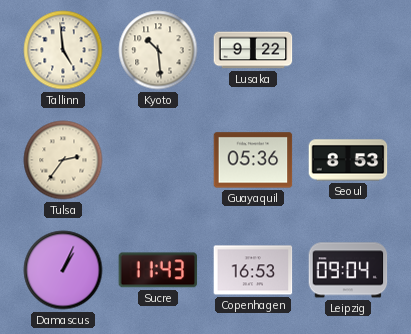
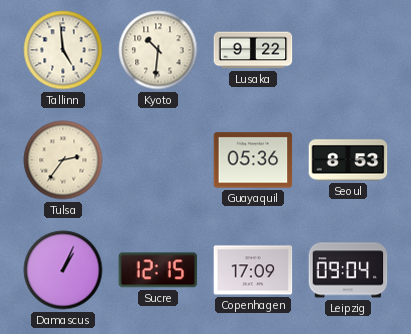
Kyoto: 10:29 -> 10:31
Sucre: 11:43 -> 12:15
Copenhagen: 16:53 -> 17:09
